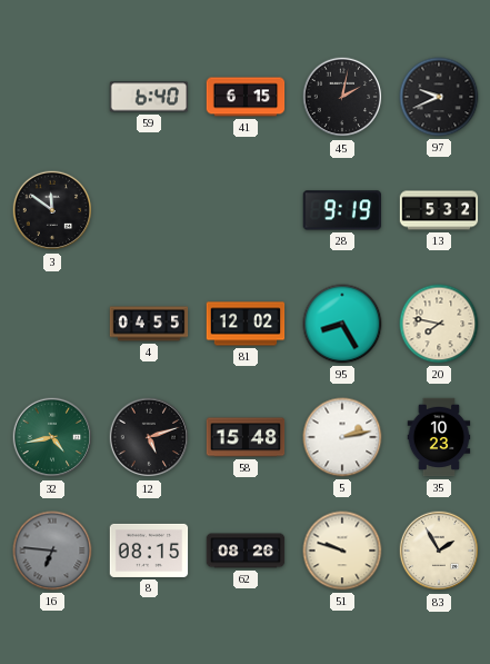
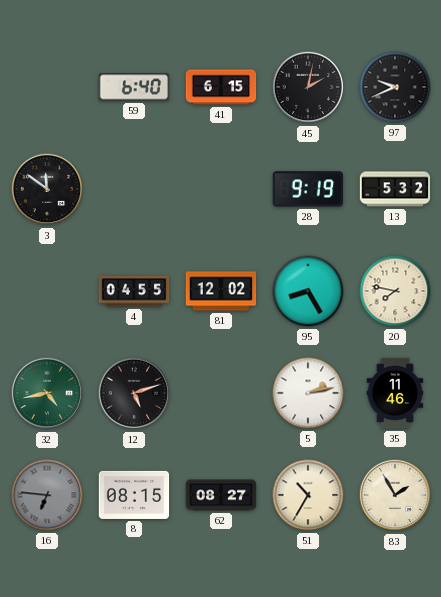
58: 15:48 -> none
35: 10:23 -> 11:46
62: 08:26 -> 08:27
51: 9:48 -> 10:35
